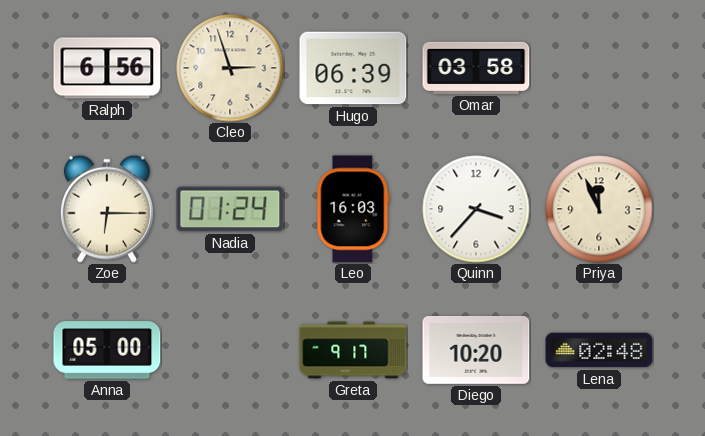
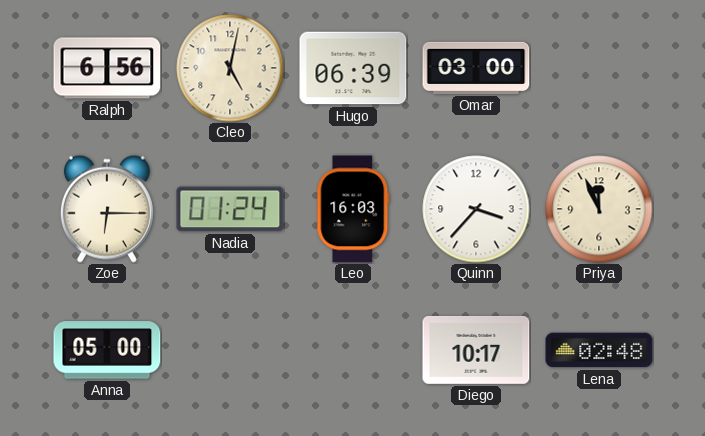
Cleo: 2:57 -> 5:02
Omar: 03:58 -> 03:00
Greta: 9:17 -> none
Diego: 10:20 -> 10:17
